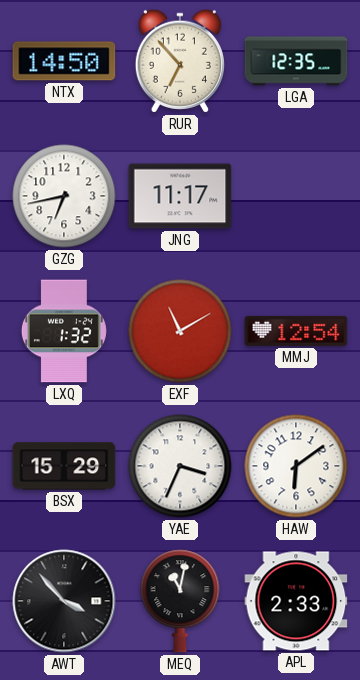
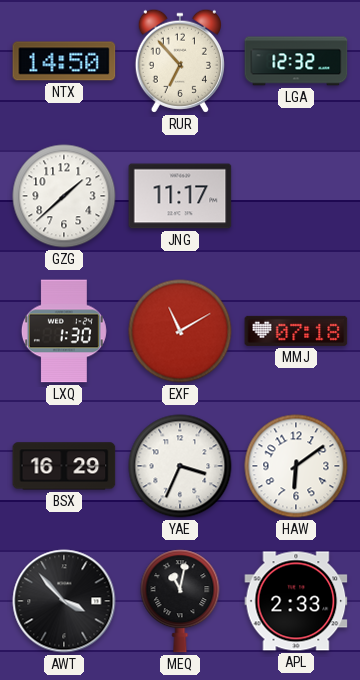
LGA: 12:35 -> 12:32
GZG: 6:43 -> 1:38
LXQ: 1:32 -> 1:30
MMJ: 12:54 -> 07:18
BSX: 15:29 -> 16:29
